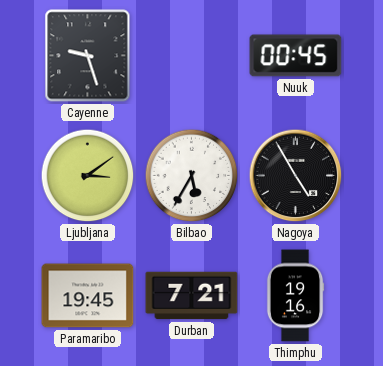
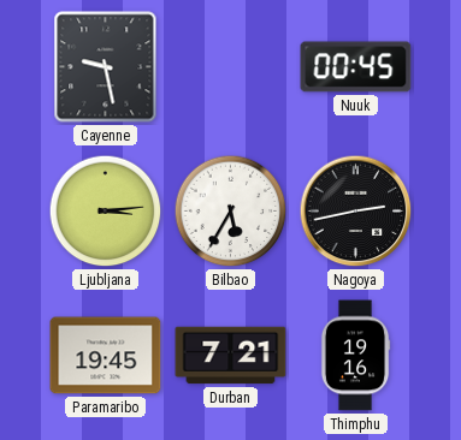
Cayenne: 9:27 -> 9:28
Ljubljana: 3:09 -> 3:14
Nagoya: 4:55 -> 2:43
